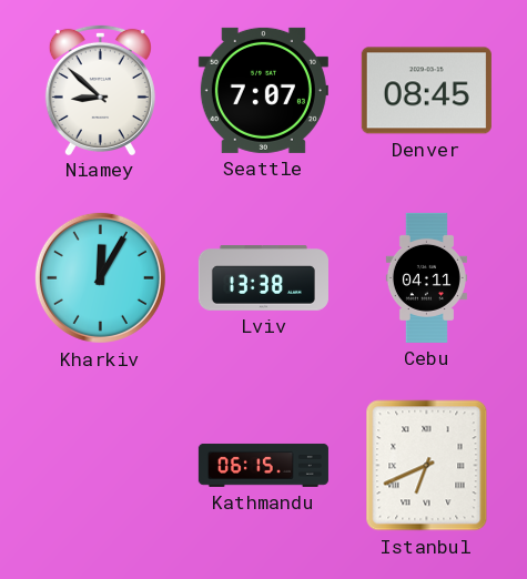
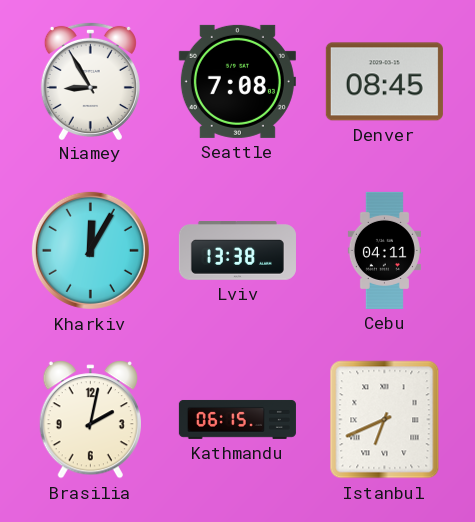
Niamey: 8:52 -> 8:55
Seattle: 7:07 -> 7:08
Brasilia: none -> 2:02
